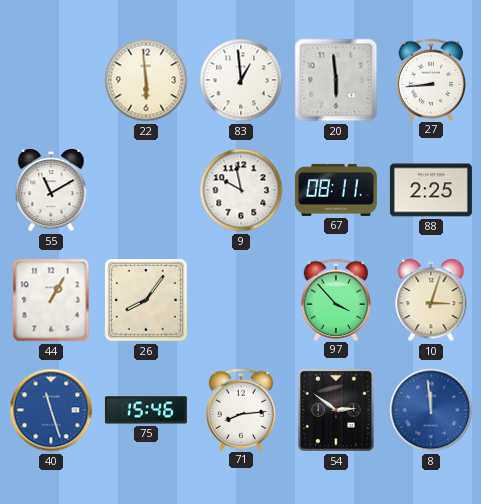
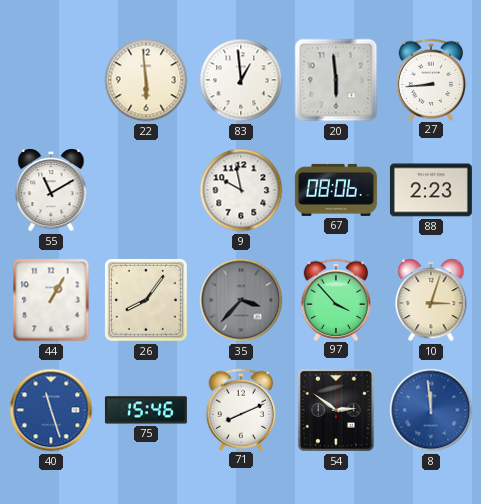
67: 08:11 -> 08:06
88: 2:25 -> 2:23
35: none -> 3:37
71: 8:14 -> 8:11
